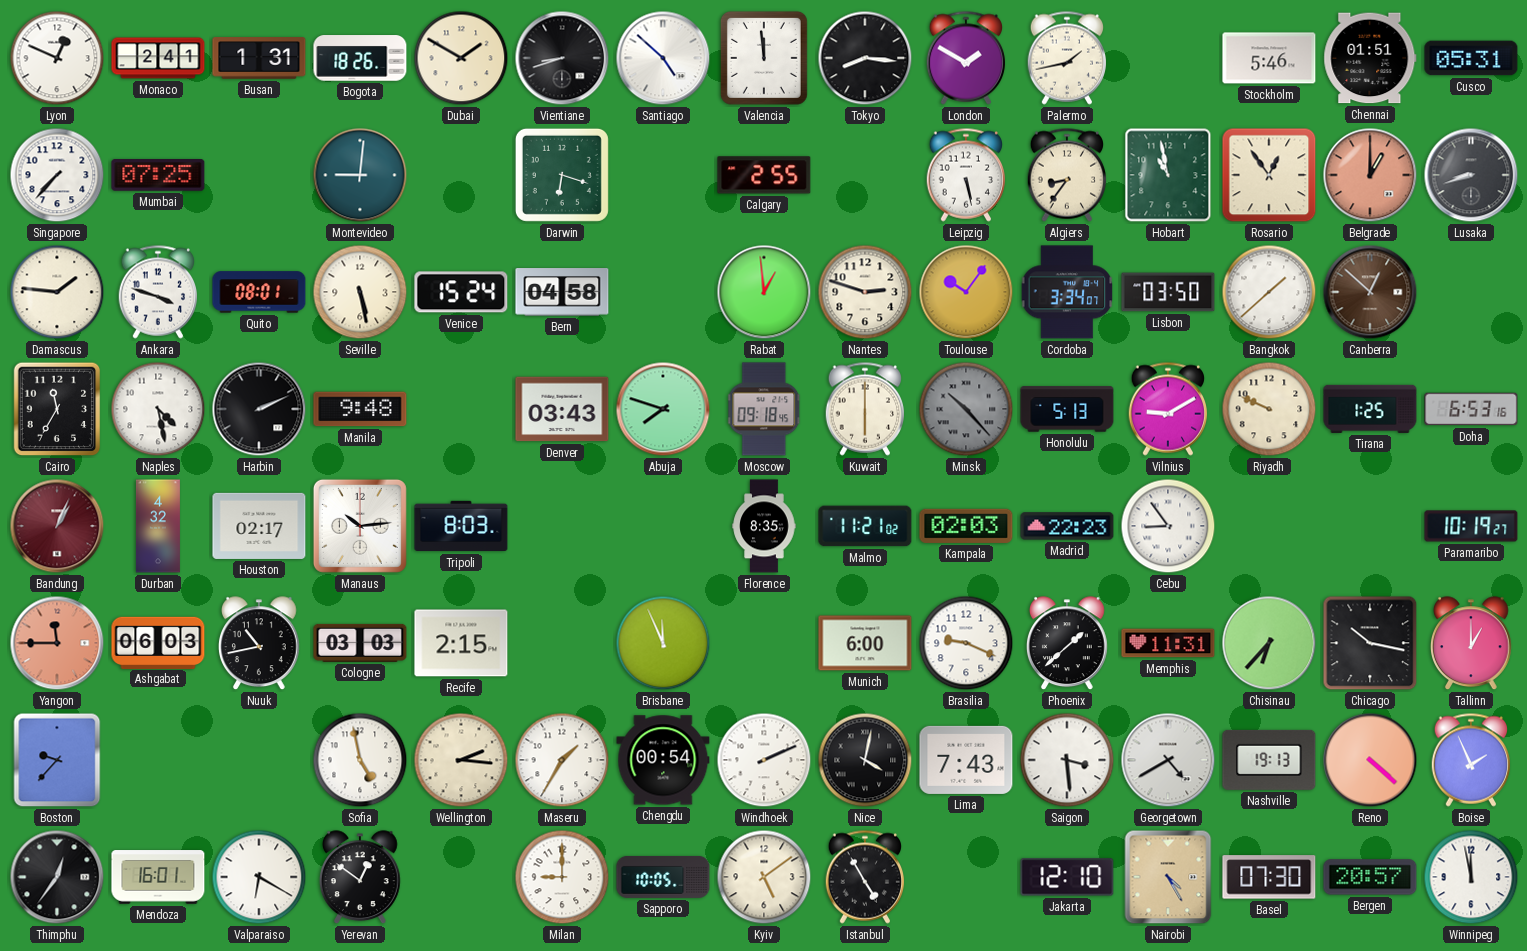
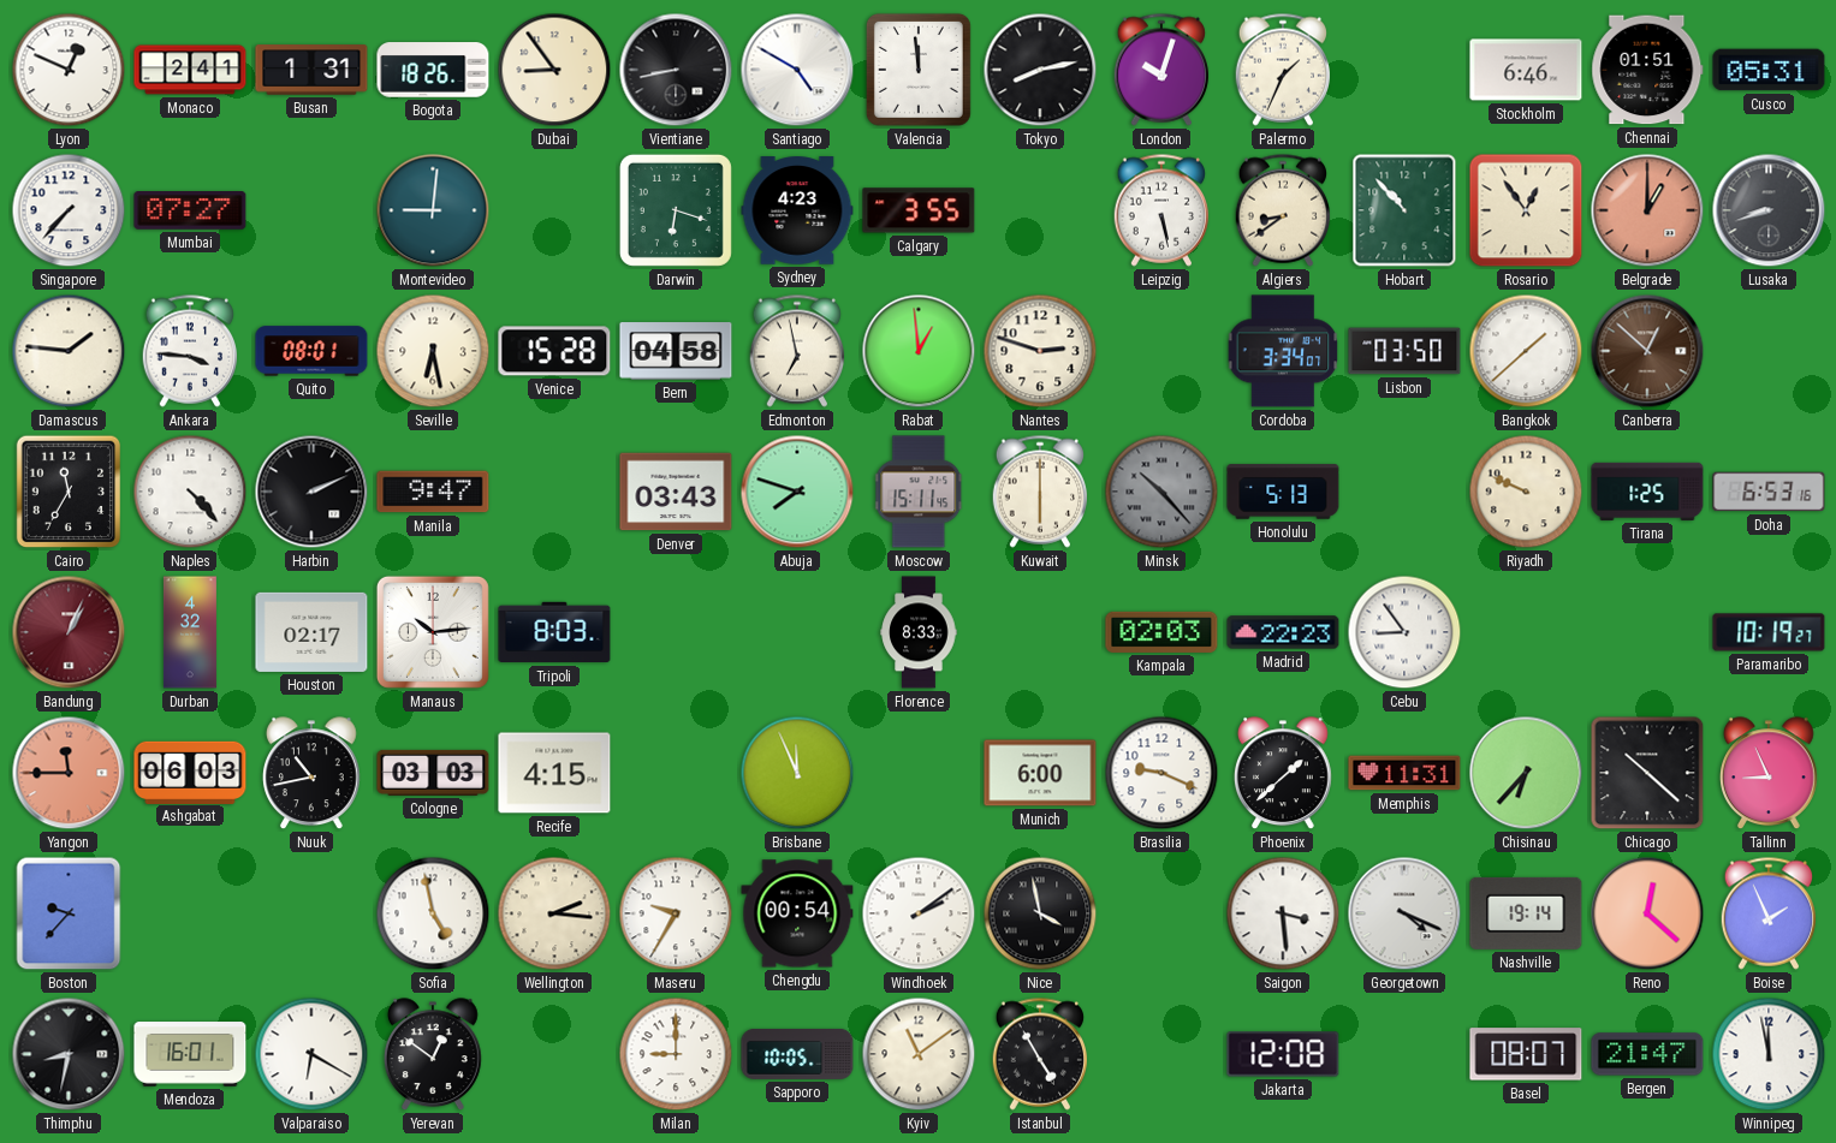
Dubai: 1:50 -> 8:54
Vientiane: 8:42 -> 8:43
Santiago: 4:52 -> 4:50
Tokyo: 8:16 -> 8:13
London: 1:50 -> 10:03
Palermo: 1:43 -> 1:34
Stockholm: 5:46 -> 6:46
Mumbai: 07:25 -> 07:27
Sydney: none -> 4:23
Calgary: 2:55 -> 3:55
Algiers: 8:36 -> 8:39
Hobart: 10:58 -> 10:53
Ankara: 3:48 -> 3:46
Seville: 5:28 -> 6:28
Venice: 15:24 -> 15:28
Edmonton: none -> 6:58
Toulouse: 10:06 -> none
Naples: 4:28 -> 4:23
Manila: 9:48 -> 9:47
Moscow: 09:18 -> 15:11
Vilnius: 9:10 -> none
Florence: 8:35 -> 8:33
Malmo: 11:21 -> none
Recife: 2:15 -> 4:15
Chicago: 10:17 -> 10:22
Tallinn: 1:00 -> 8:56
Maseru: 1:35 -> 9:35
Windhoek: 2:11 -> 2:09
Nice: 4:02 -> 3:58
Lima: 7:43 -> none
Georgetown: 4:40 -> 4:19
Nashville: 19:13 -> 19:14
Reno: 4:22 -> 12:22
Thimphu: 12:36 -> 8:32
Kyiv: 5:09 -> 11:09
Jakarta: 12:10 -> 12:08
Nairobi: 4:25 -> none
Basel: 07:30 -> 08:07
Bergen: 20:57 -> 21:47
